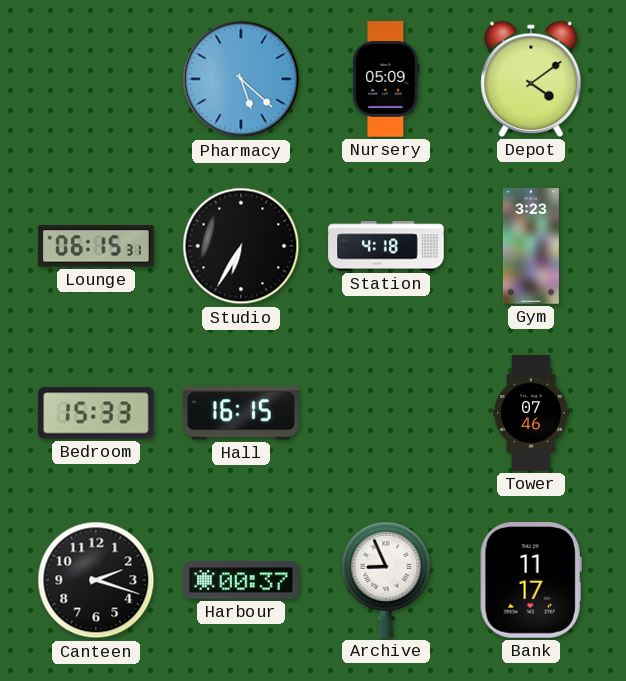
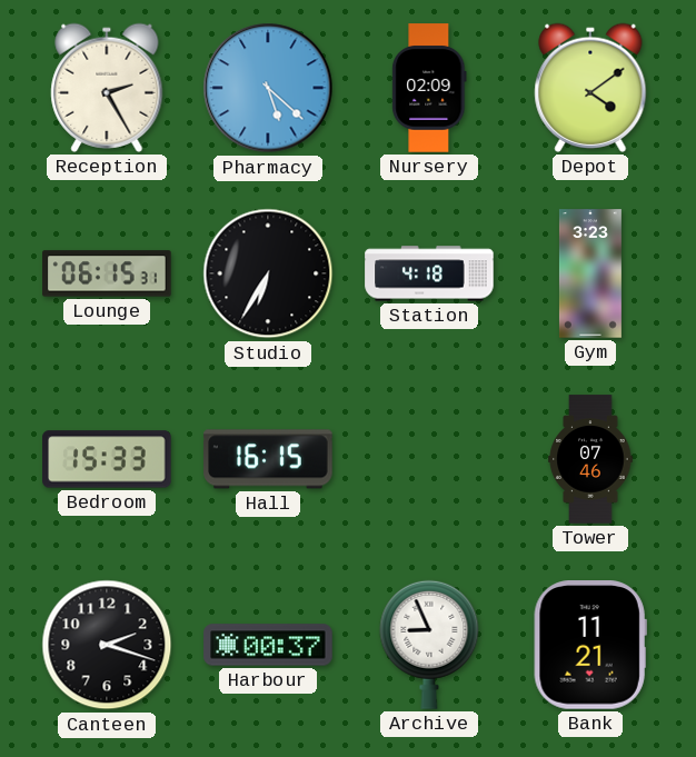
Reception: none -> 2:25
Nursery: 05:09 -> 02:09
Bank: 11:17 -> 11:21
